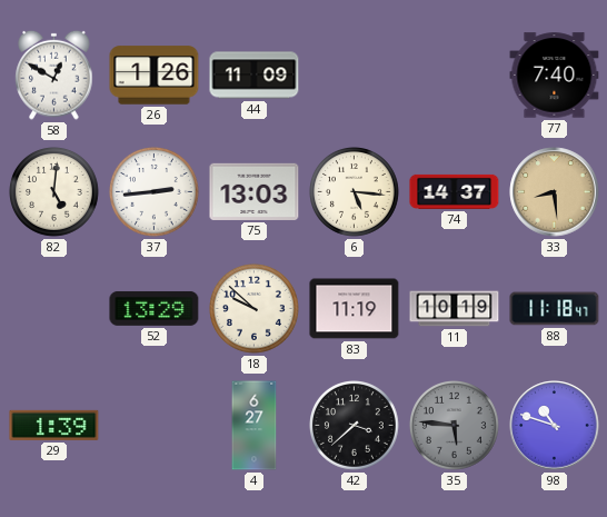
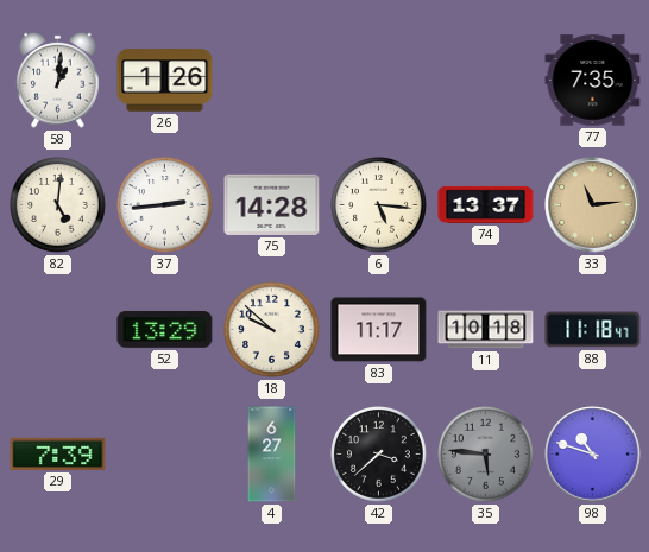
58: 12:50 -> 1:01
44: 11:09 -> none
77: 7:40 -> 7:35
75: 13:03 -> 14:28
74: 14:37 -> 13:37
33: 8:29 -> 11:14
83: 11:19 -> 11:17
11: 10:19 -> 10:18
29: 1:39 -> 7:39
